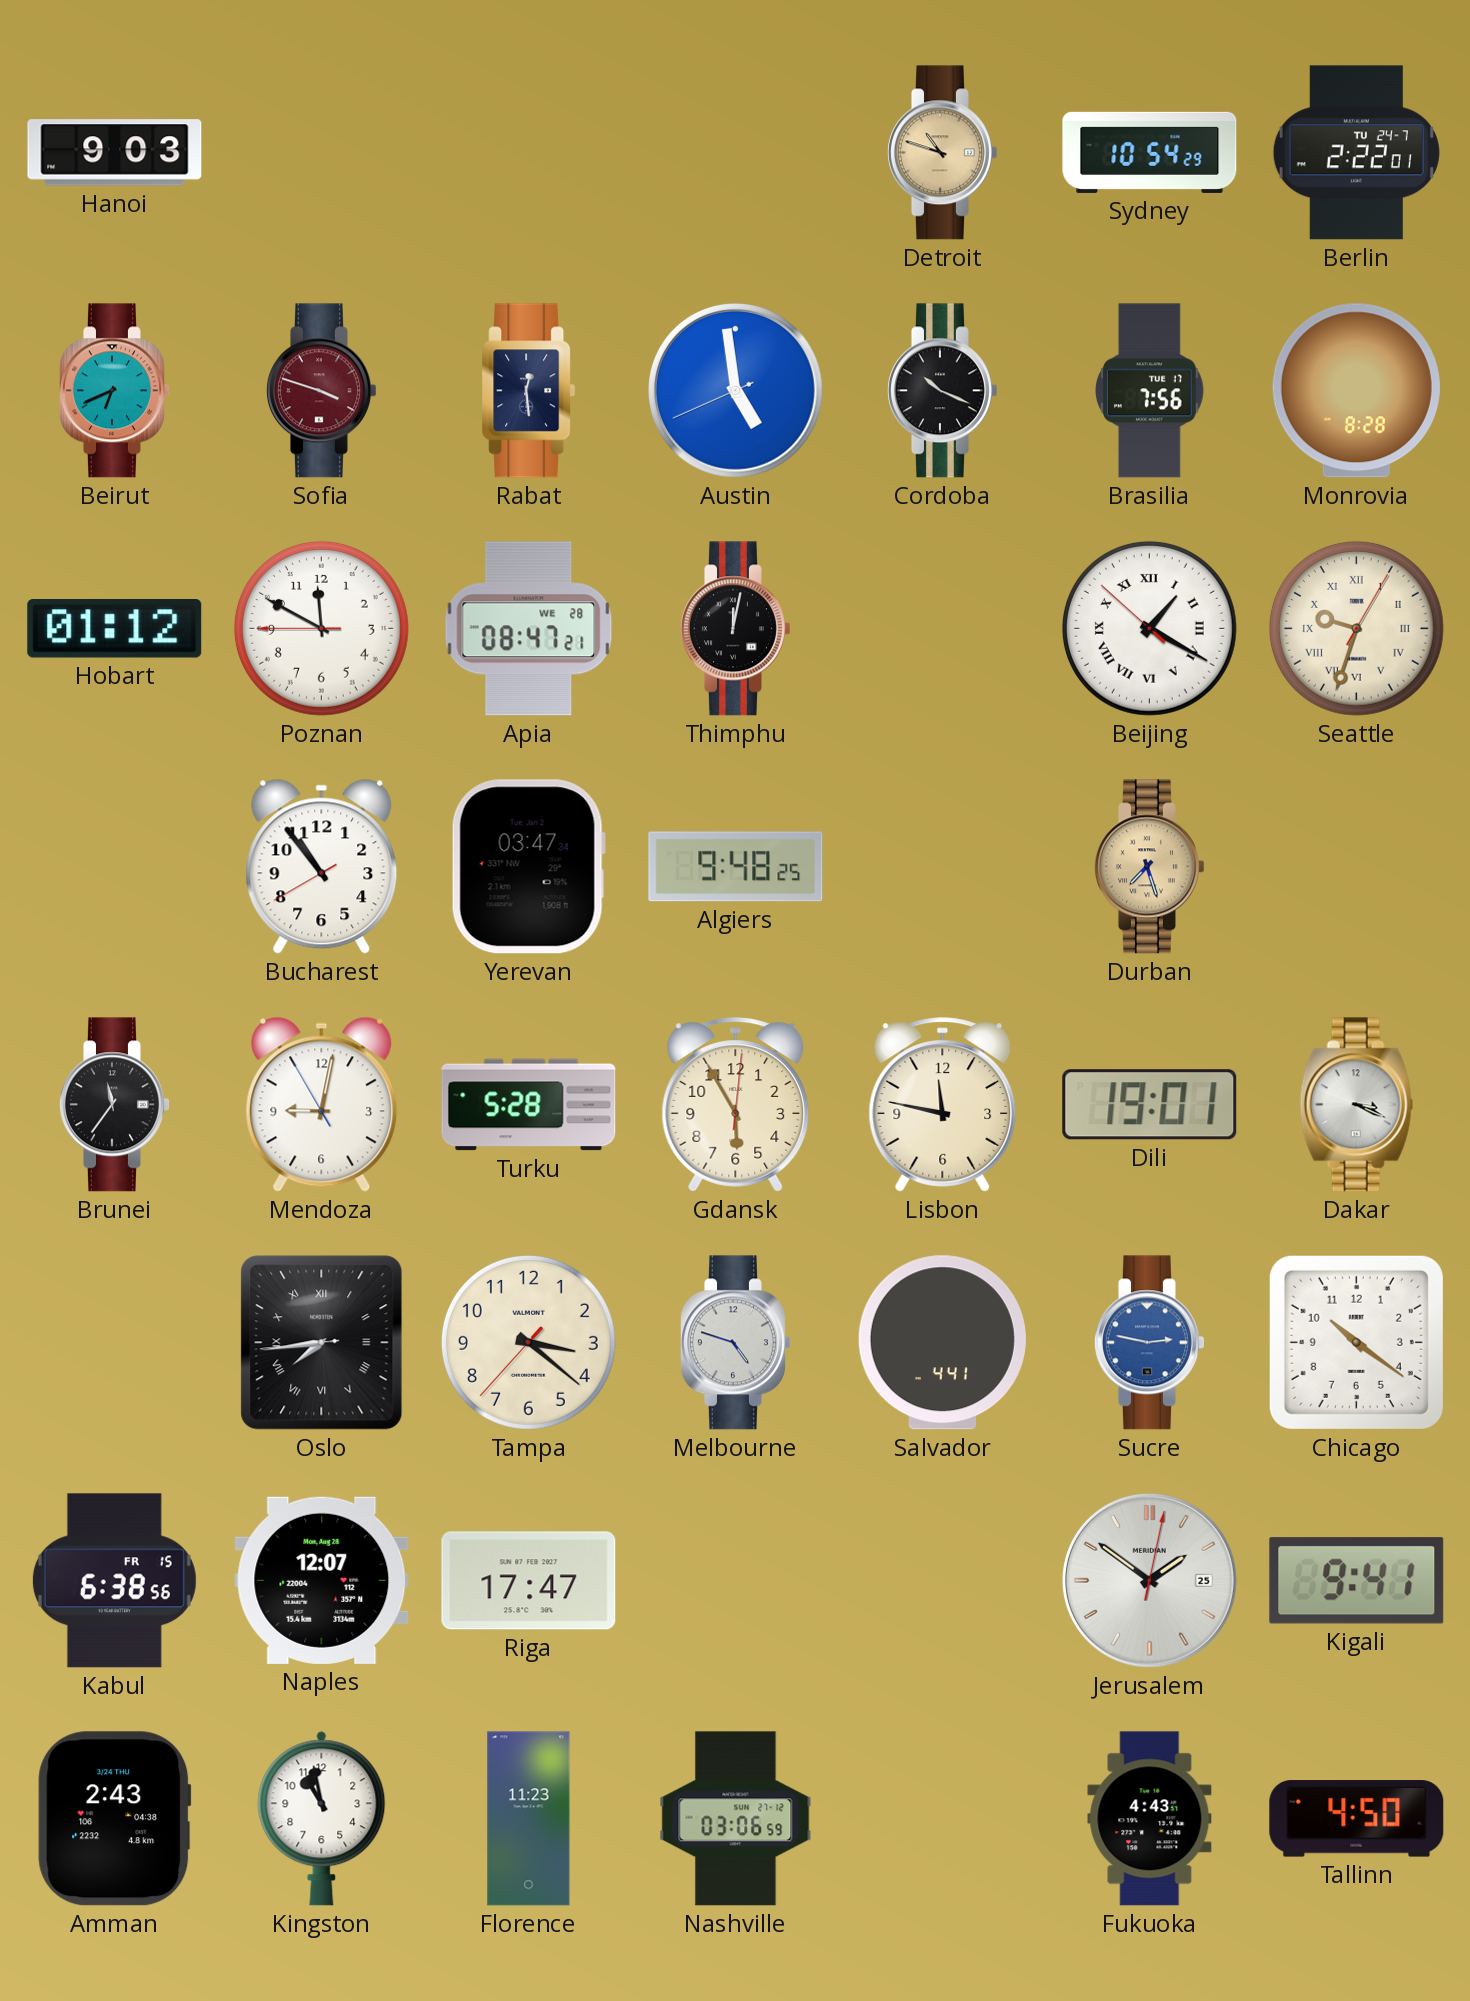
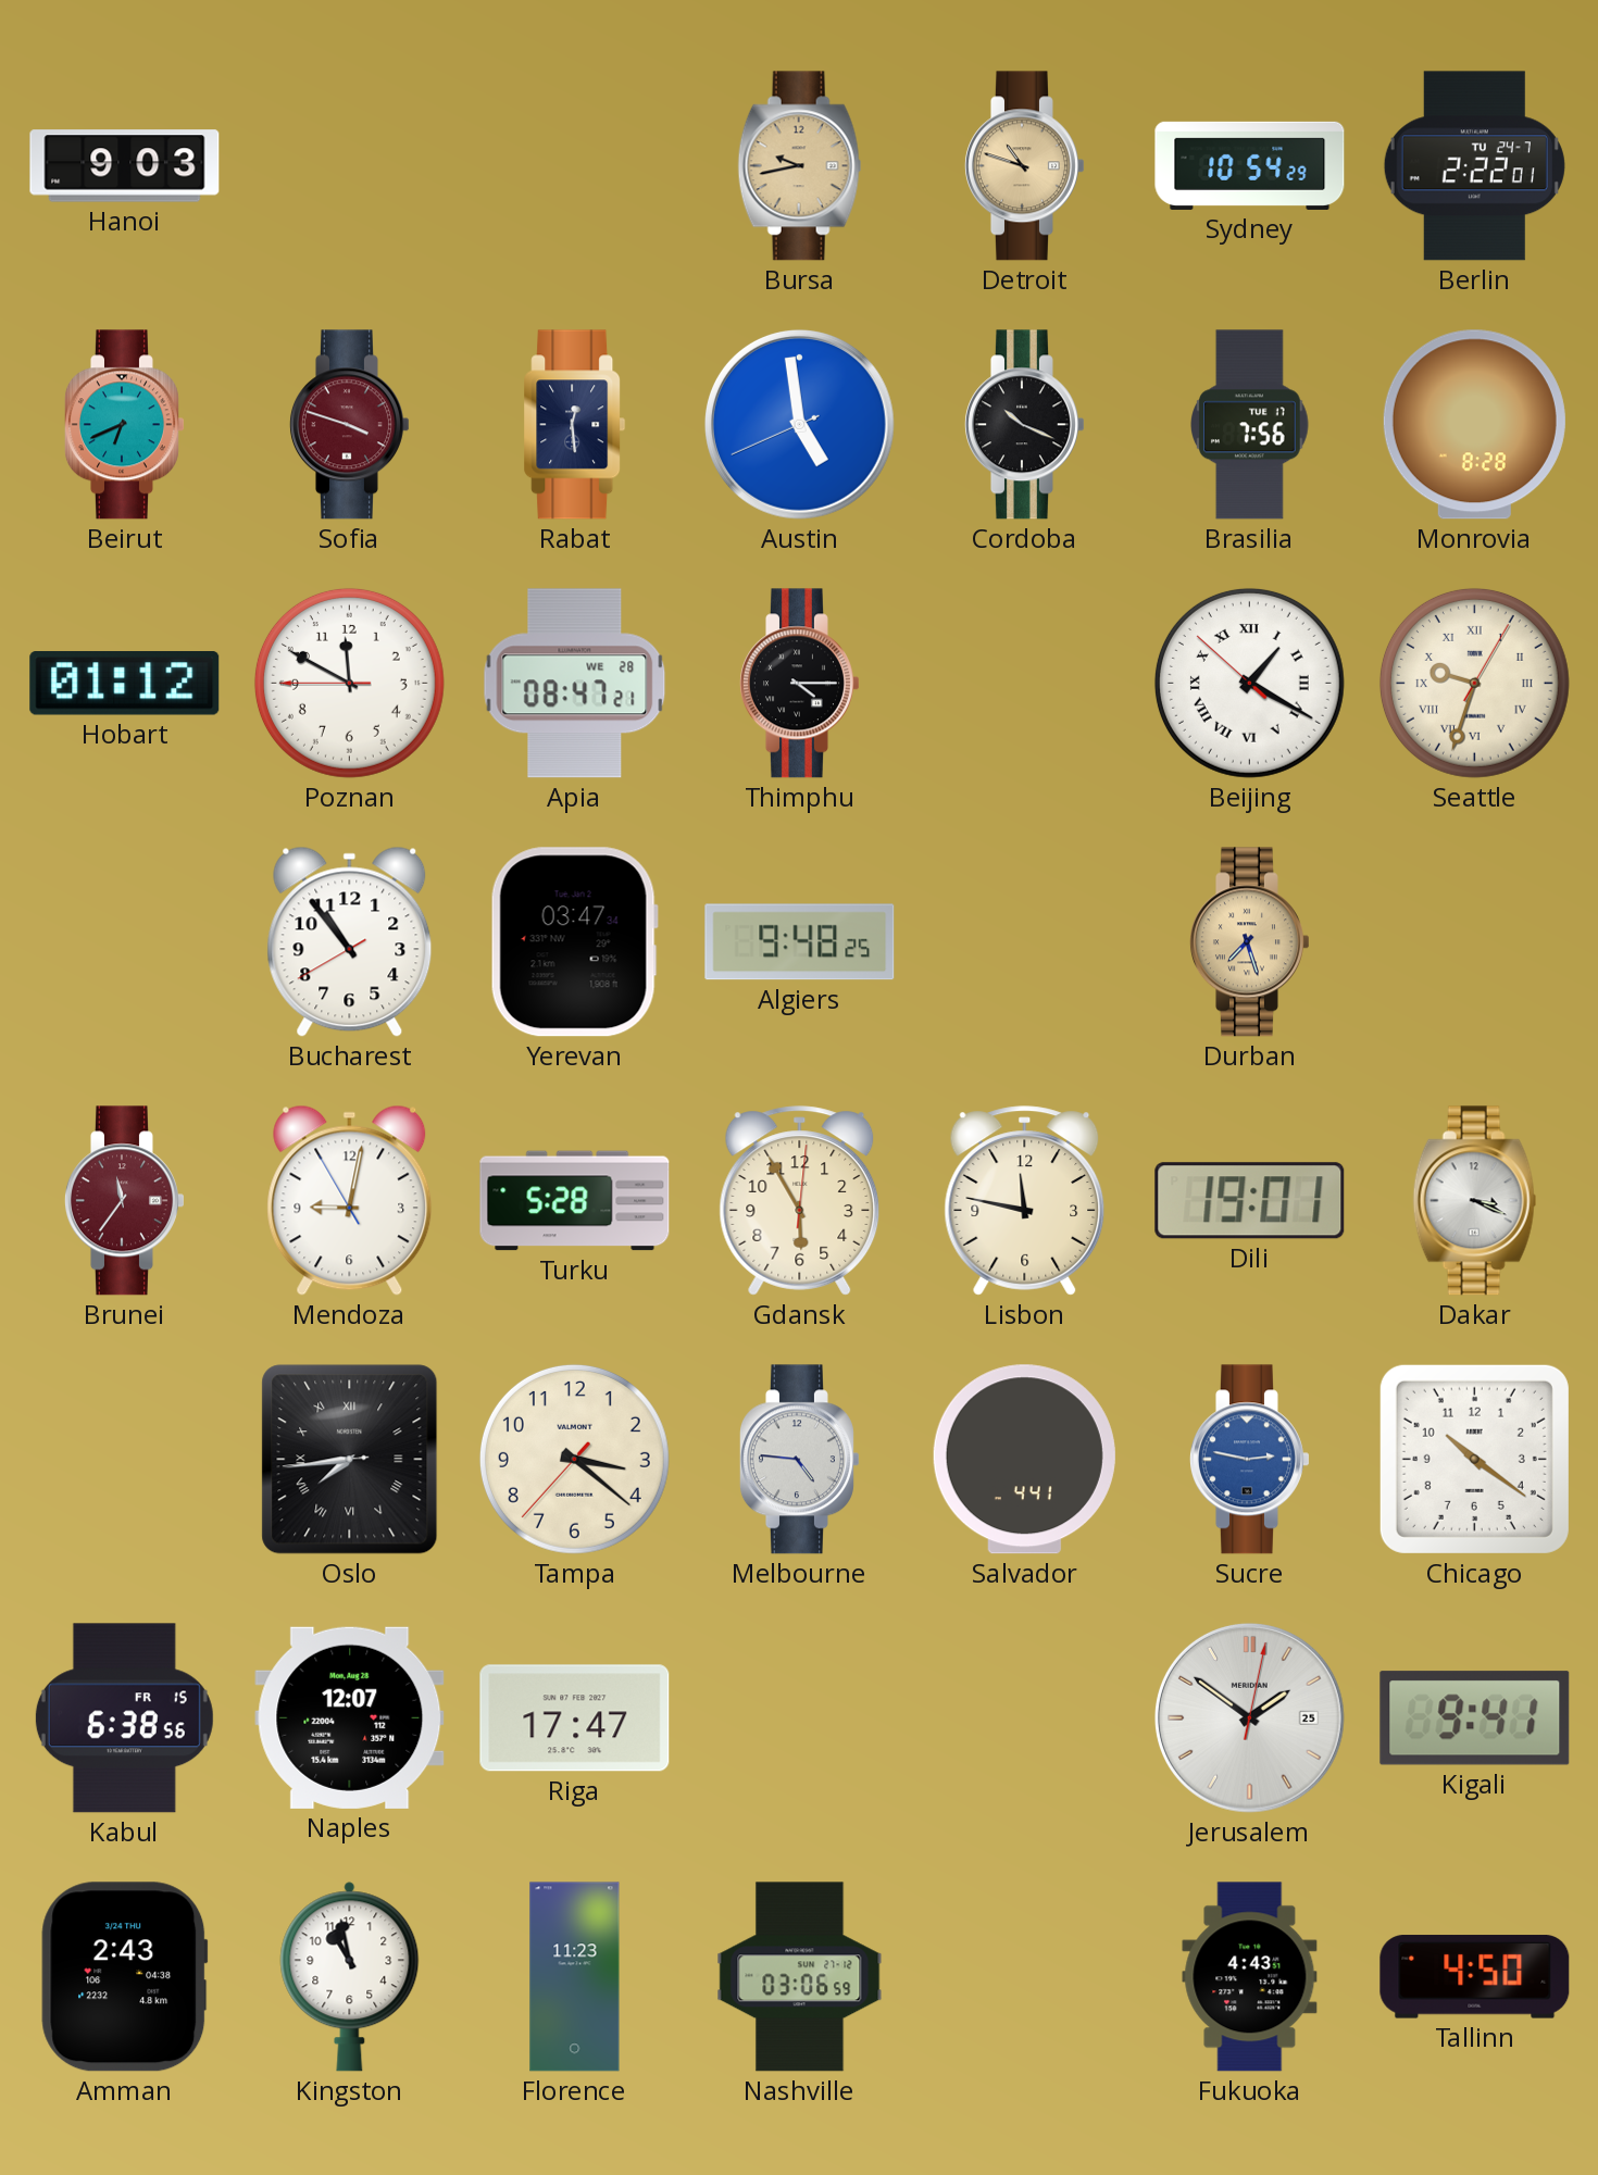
Bursa: none -> 9:43
Thimphu: 12:02 -> 4:15
Brunei dial: black -> burgundy
Melbourne: 4:48 -> 4:46
